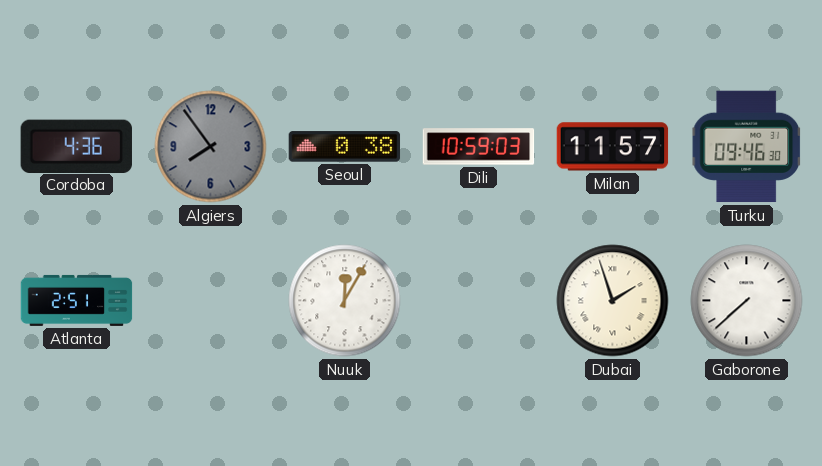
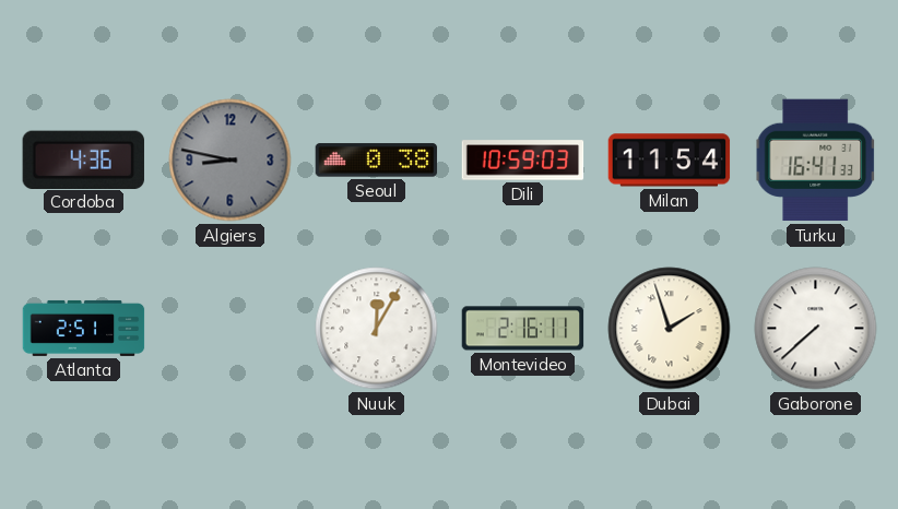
Algiers: 7:54 -> 8:47
Milan: 11:57 -> 11:54
Turku: 09:46 -> 16:41
Montevideo: none -> 2:16
